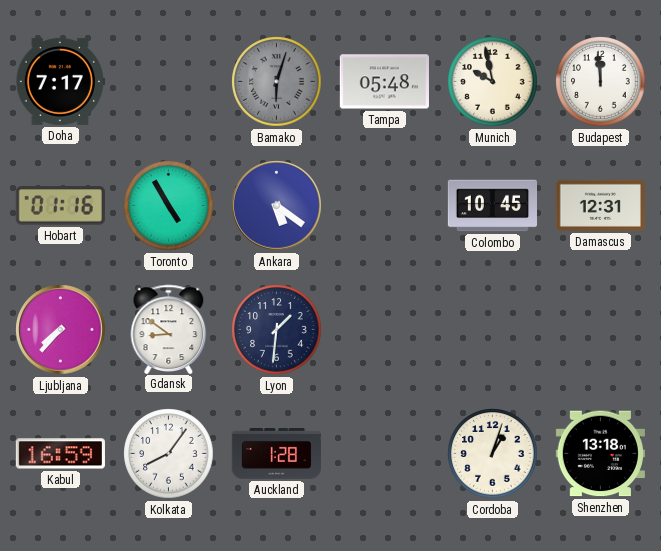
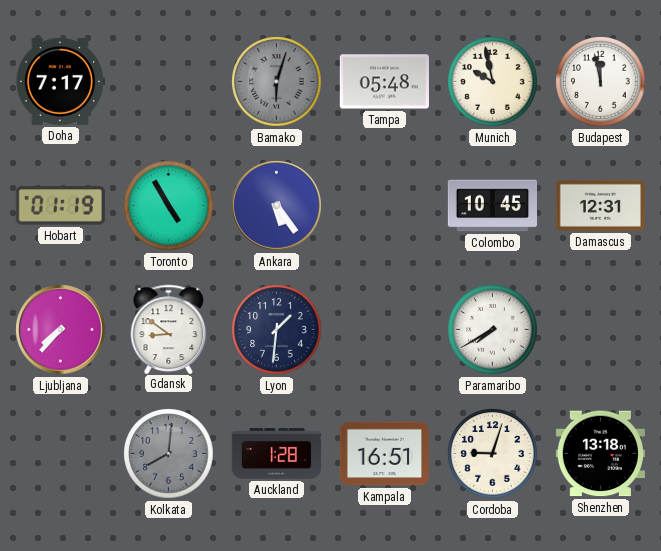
Budapest: 11:59 -> 11:58
Hobart: 01:16 -> 01:19
Ankara: 5:21 -> 5:24
Paramaribo: none -> 7:40
Kabul: 16:59 -> none
Kolkata: 8:06 -> 8:01
Kolkata dial: white -> grey
Kampala: none -> 16:51
Cordoba: 1:03 -> 9:03
